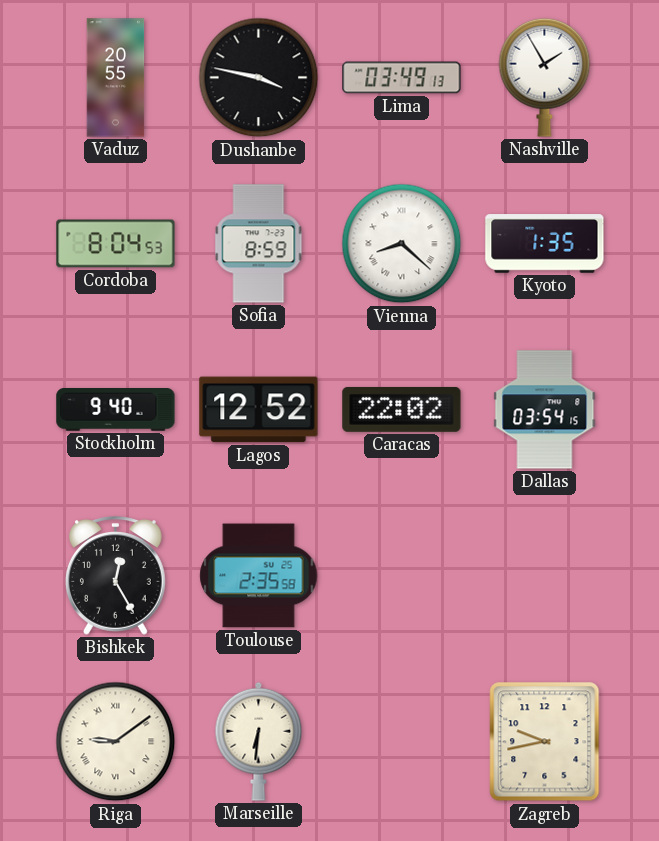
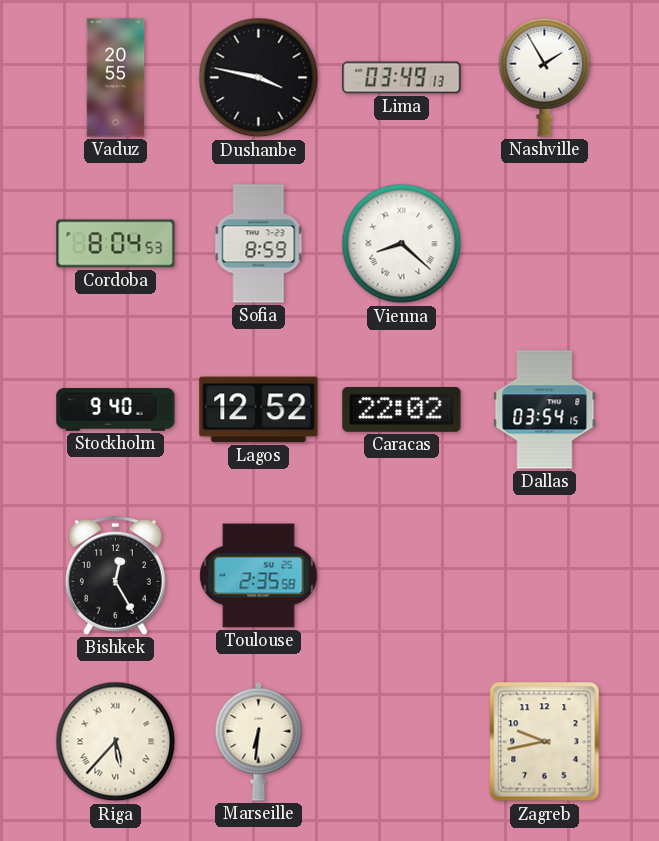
Kyoto: 1:35 -> none
Riga: 9:09 -> 5:37
